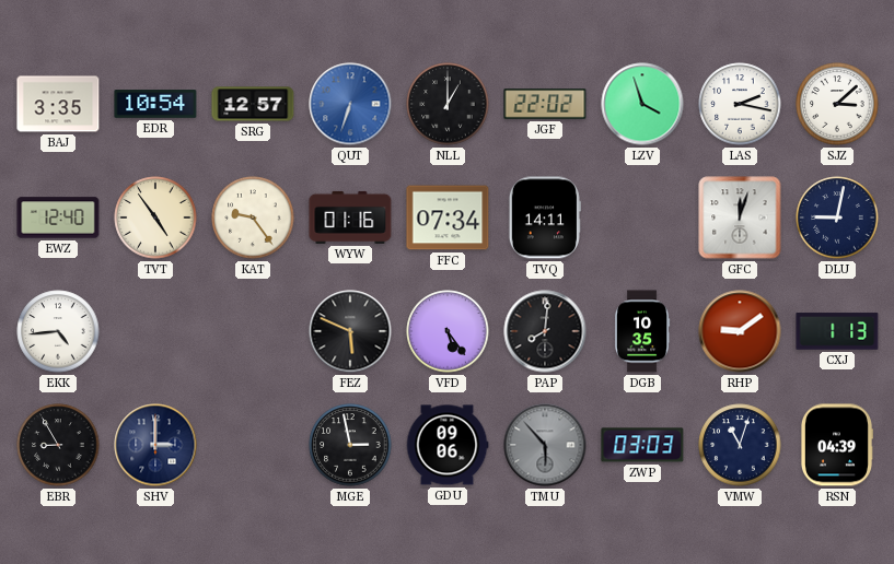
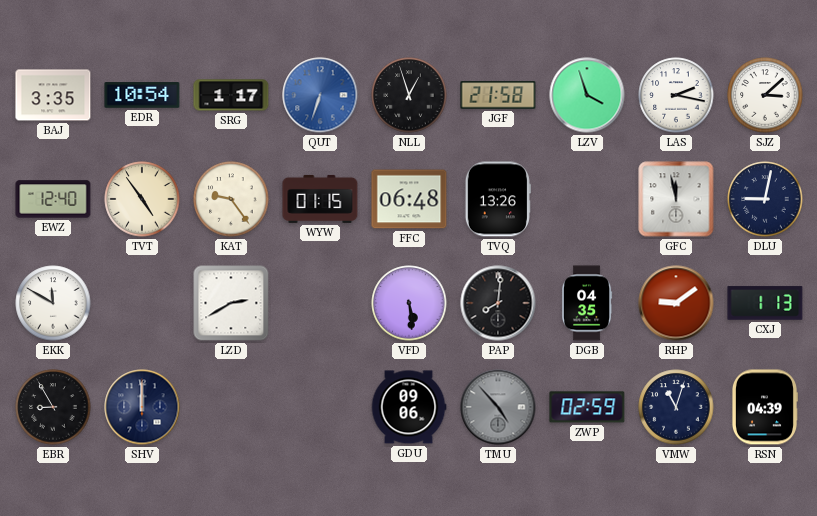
SRG: 12:57 -> 1:17
NLL: 1:00 -> 12:57
JGF: 22:02 -> 21:58
WYW: 01:16 -> 01:15
FFC: 07:34 -> 06:48
TVQ: 14:11 -> 13:26
GFC: 12:03 -> 11:58
EKK: 4:44 -> 11:50
LZD: none -> 2:40
FEZ: 5:49 -> none
VFD: 5:24 -> 5:29
DGB: 10:35 -> 04:35
SHV: 3:00 -> 12:00
MGE: 2:58 -> none
TMU: 5:53 -> 4:53
ZWP: 03:03 -> 02:59
